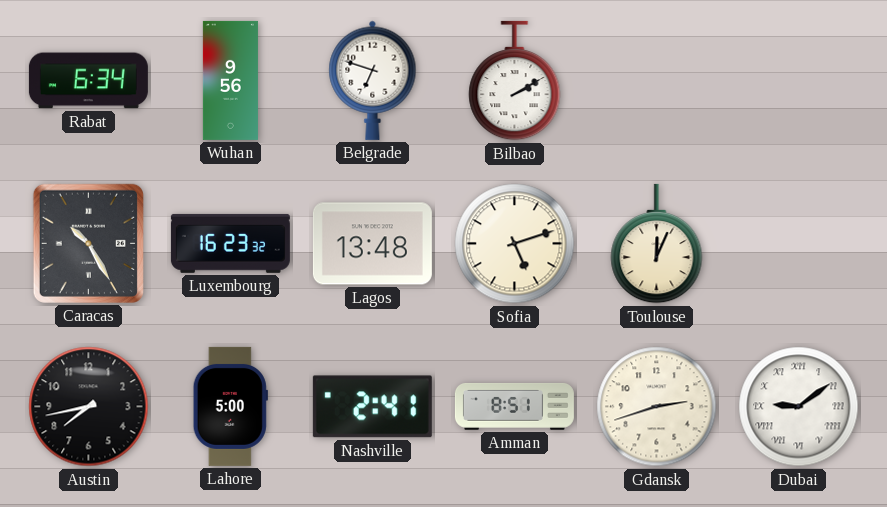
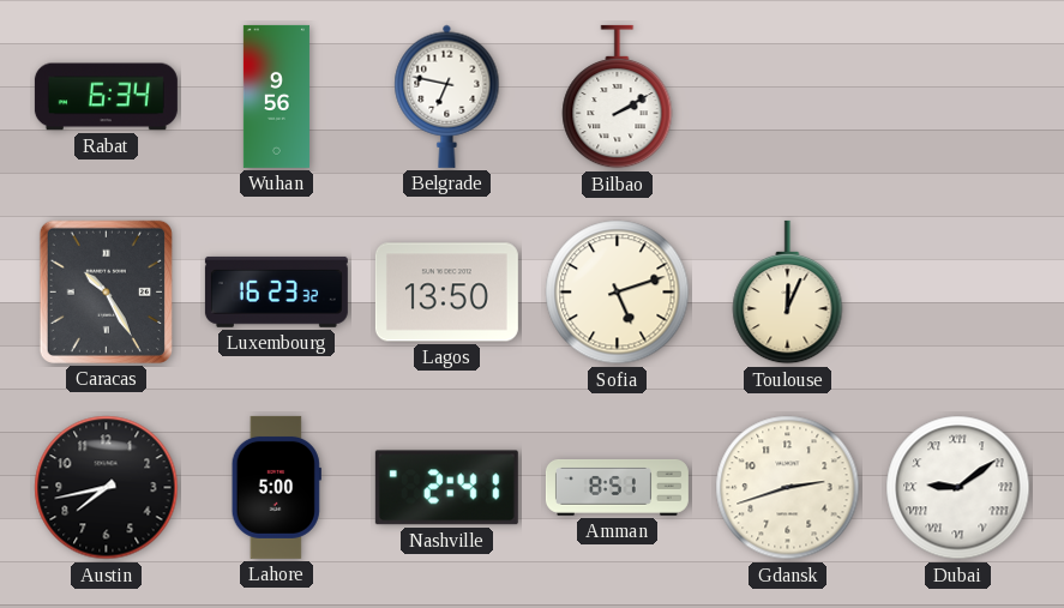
Belgrade: 6:48 -> 6:47
Lagos: 13:48 -> 13:50
